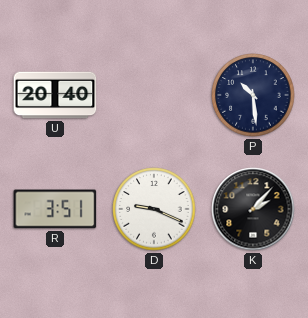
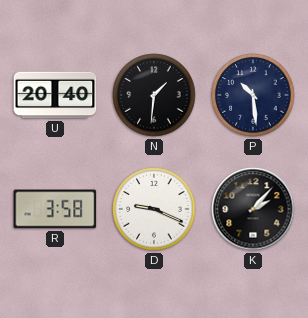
N: none -> 1:31
R: 3:51 -> 3:58
